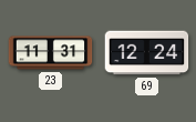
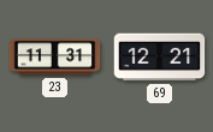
69: 12:24 -> 12:21
